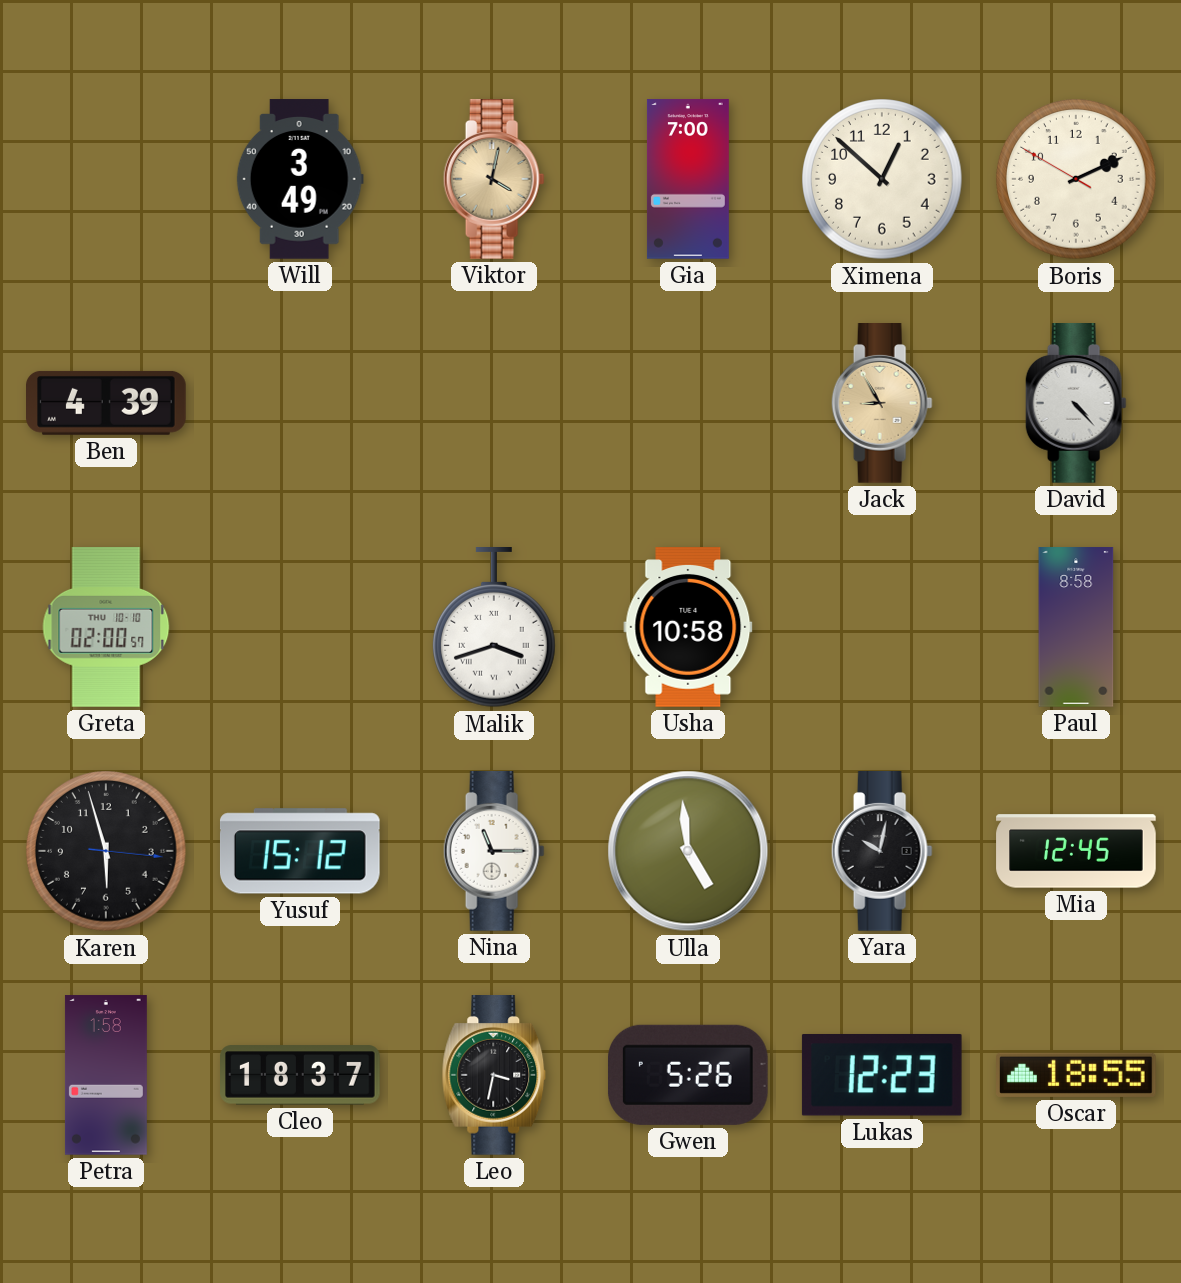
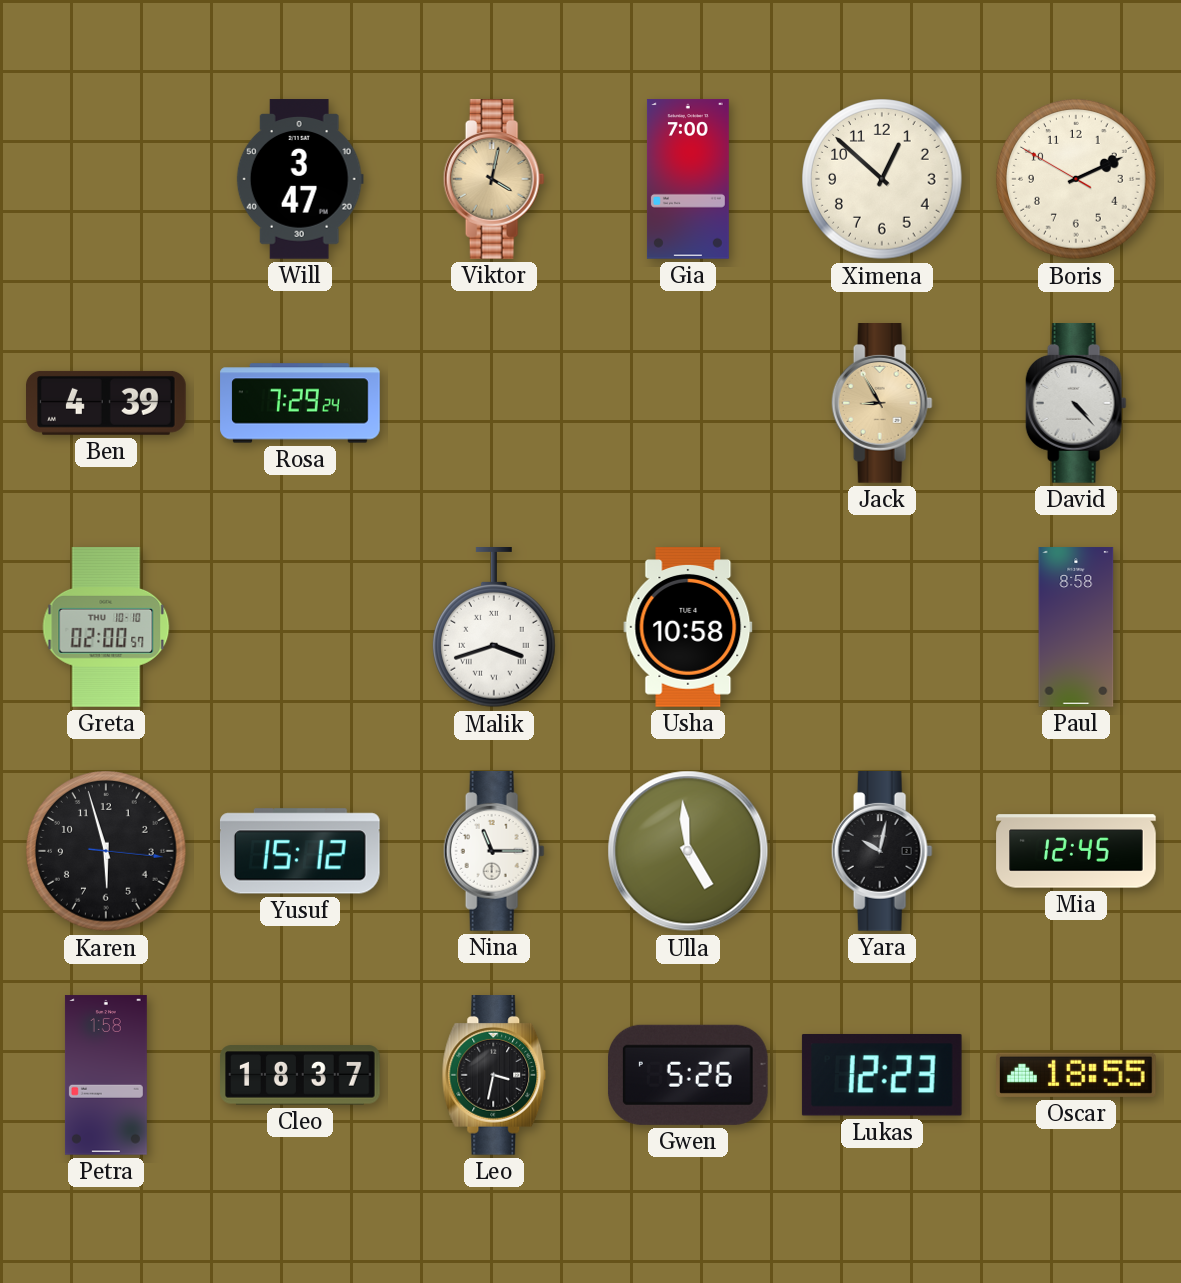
Will: 3:49 -> 3:47
Rosa: none -> 7:29
